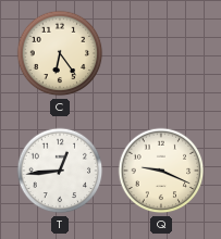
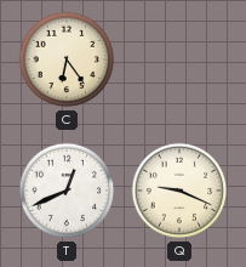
T: 12:44 -> 12:41
